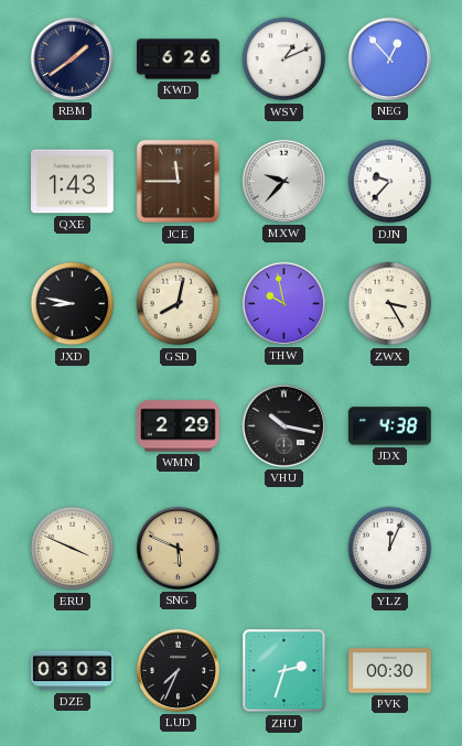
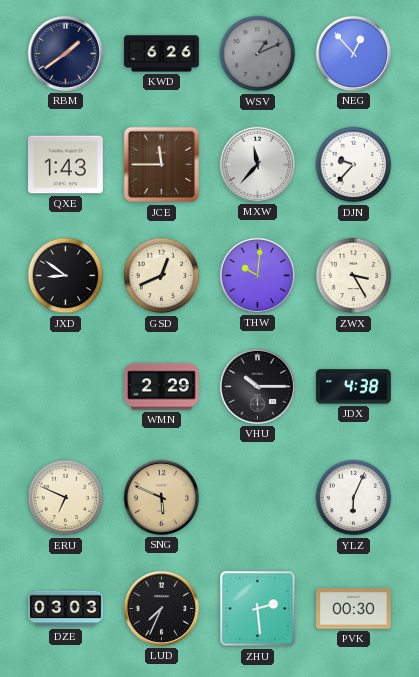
WSV dial: white -> grey
MXW: 9:37 -> 11:37
JXD: 8:47 -> 8:51
GSD: 8:02 -> 12:41
THW: 9:58 -> 10:01
VHU: 10:17 -> 10:15
ERU: 3:49 -> 6:49
YLZ: 12:04 -> 6:04
ZHU: 2:33 -> 2:29
